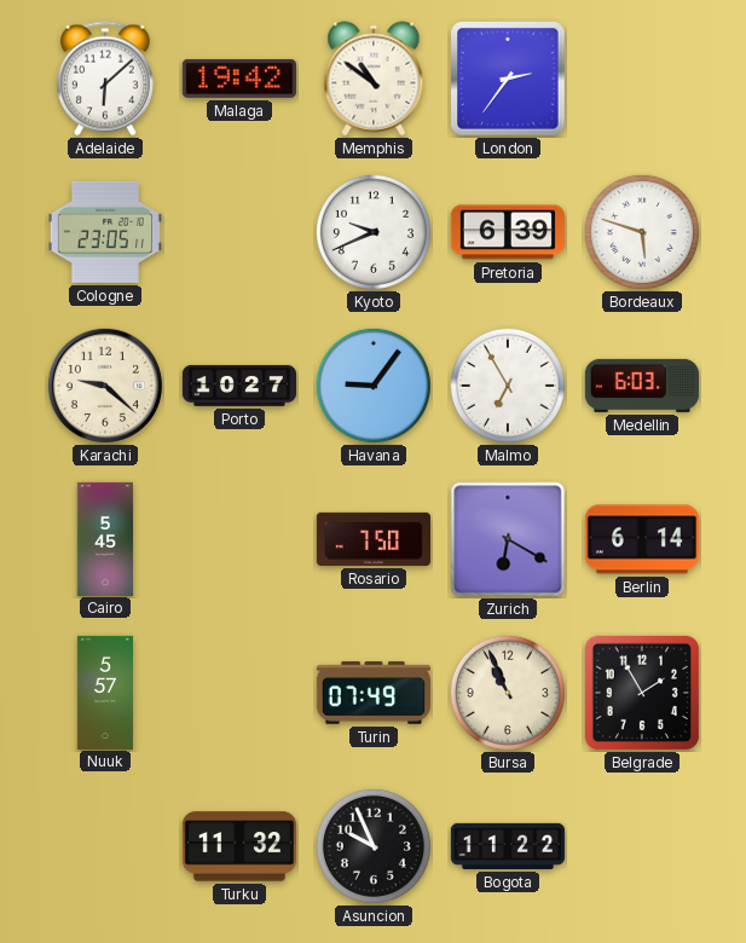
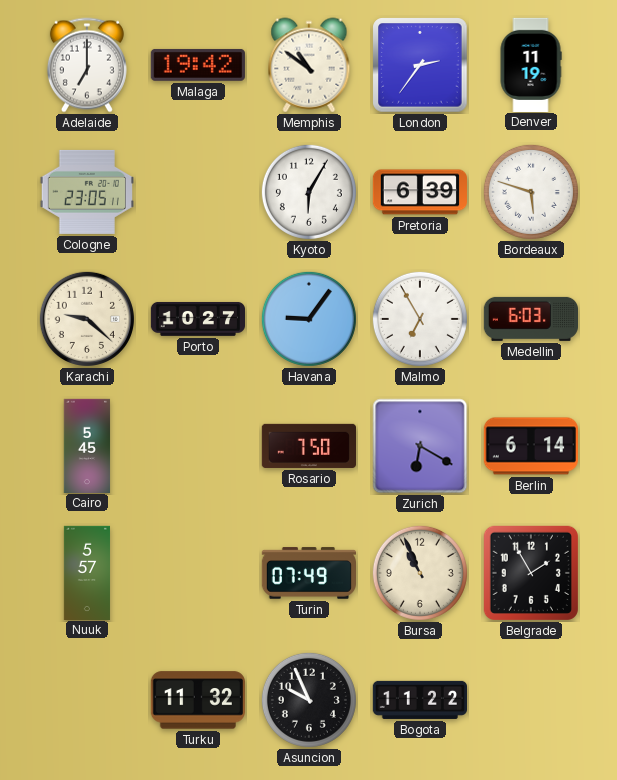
Adelaide: 6:08 -> 7:00
Denver: none -> 11:19
Kyoto: 9:41 -> 6:05
